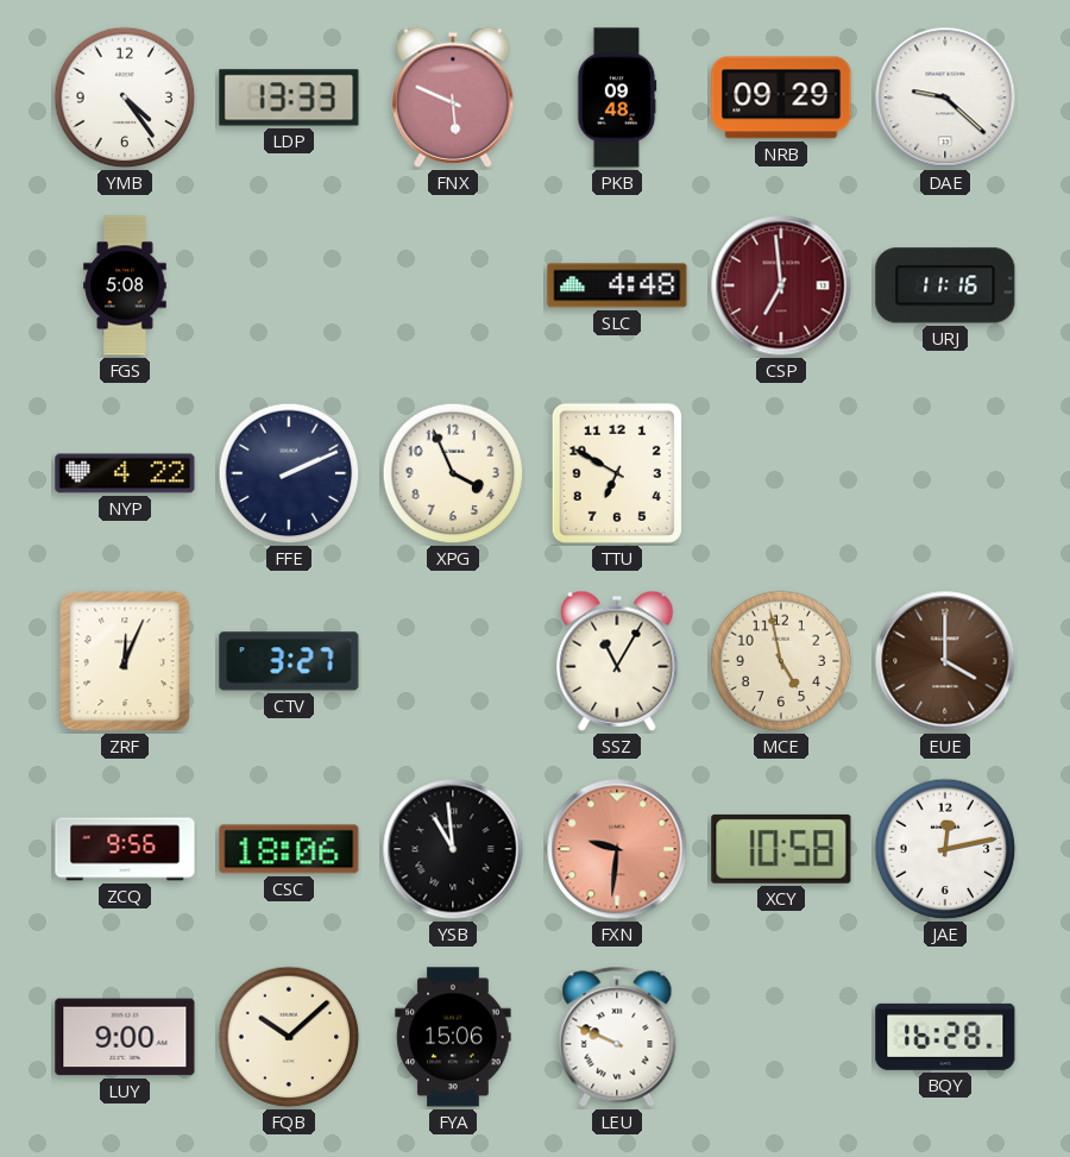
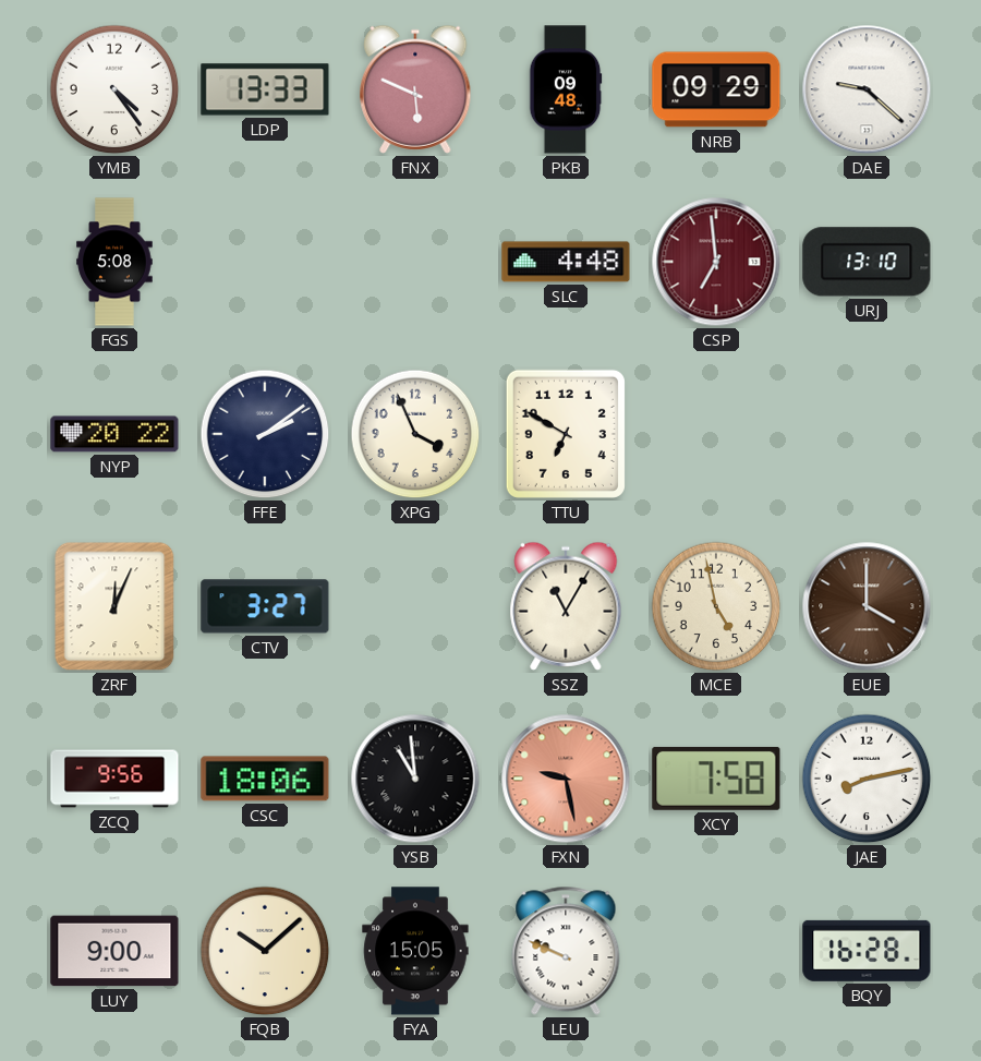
URJ: 11:16 -> 13:10
NYP: 4:22 -> 20:22
FFE: 2:11 -> 2:09
FXN: 9:31 -> 9:28
XCY: 10:58 -> 7:58
JAE: 12:13 -> 8:13
FYA: 15:06 -> 15:05
